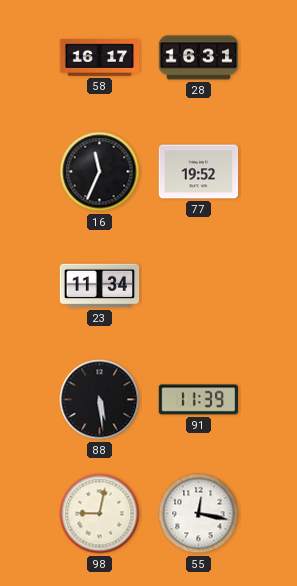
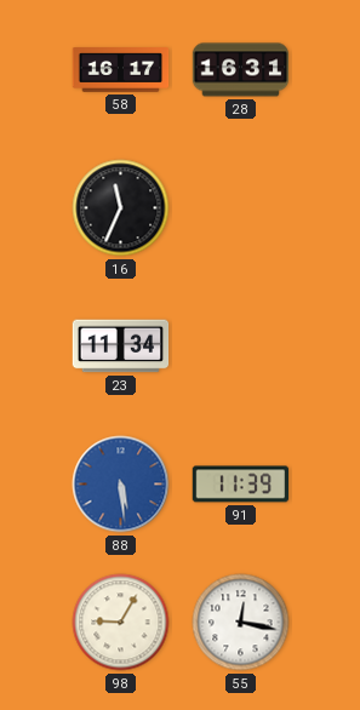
77: 19:52 -> none
88 dial: black -> blue
98: 9:02 -> 9:05
